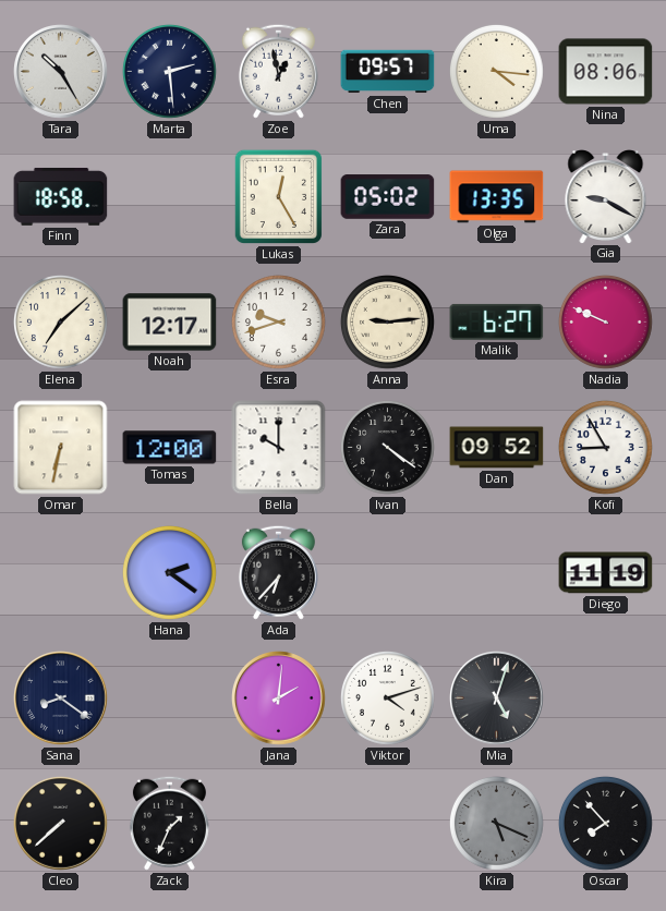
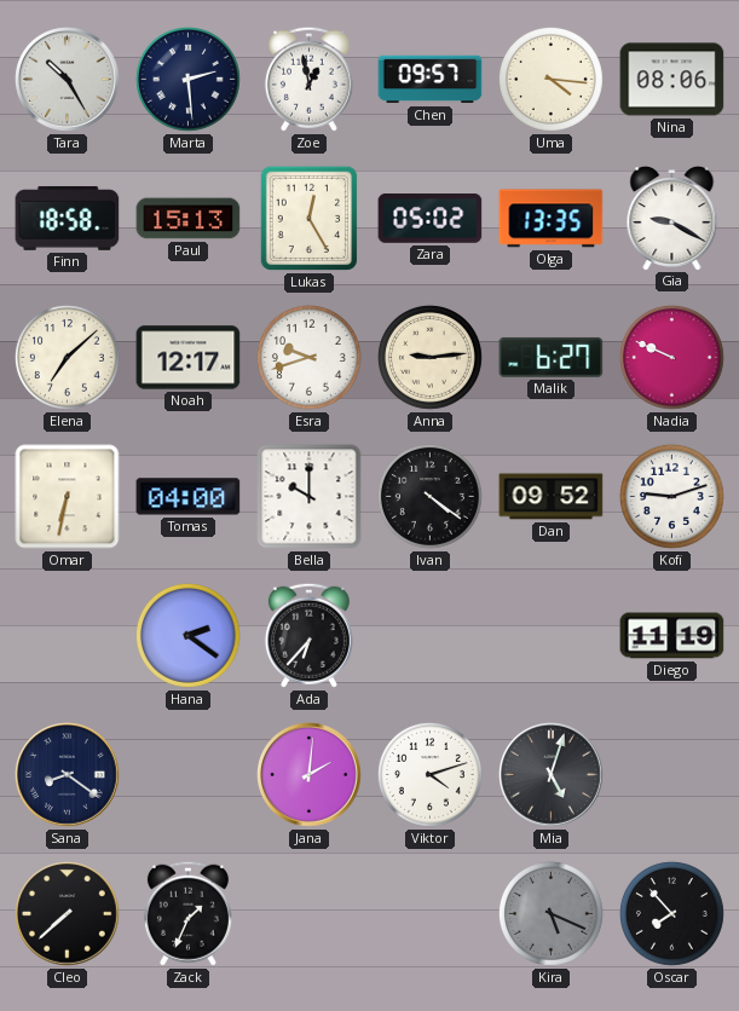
Paul: none -> 15:13
Tomas: 12:00 -> 04:00
Kofi: 8:55 -> 9:12
